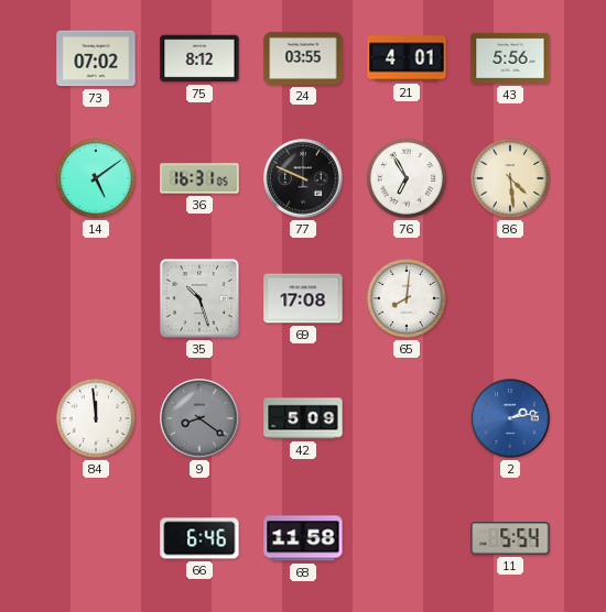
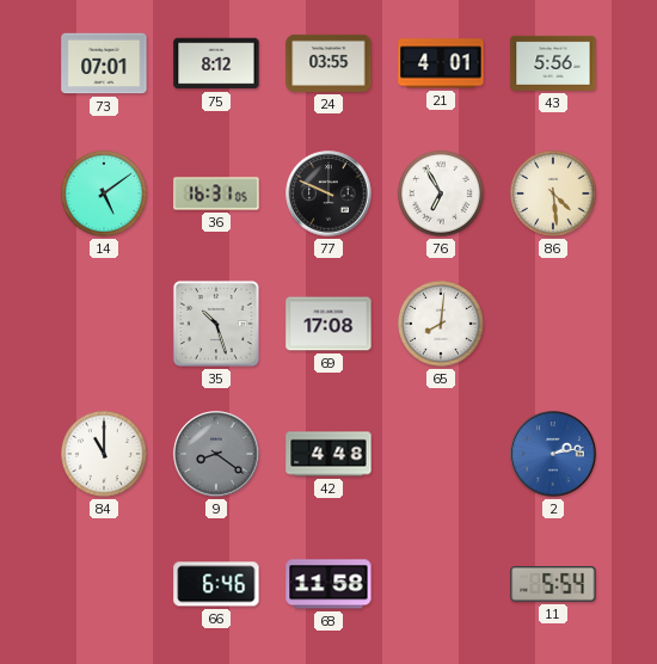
73: 07:02 -> 07:01
84: 11:59 -> 11:00
42: 5:09 -> 4:48
